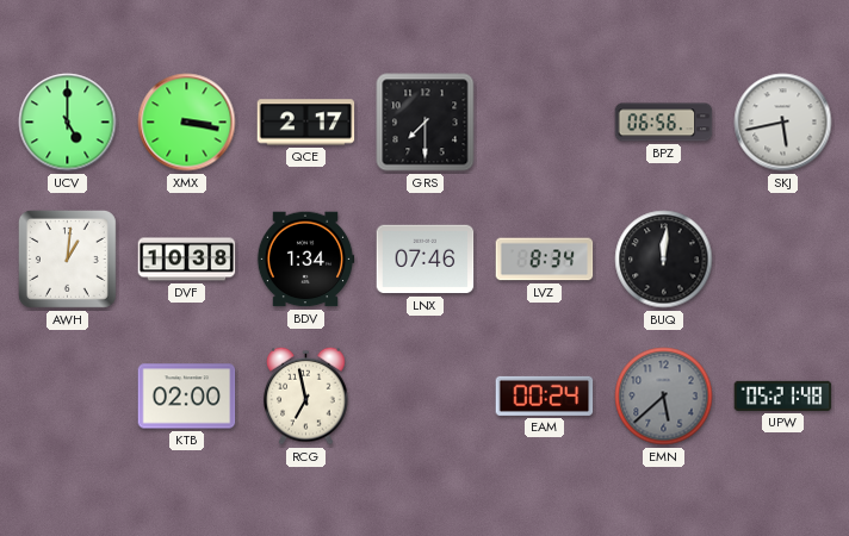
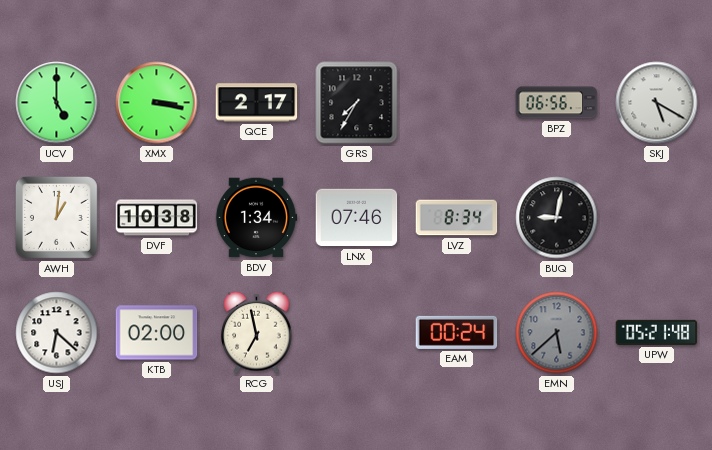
GRS: 7:30 -> 7:35
SKJ: 5:43 -> 5:20
BUQ: 12:01 -> 9:02
USJ: none -> 6:22
